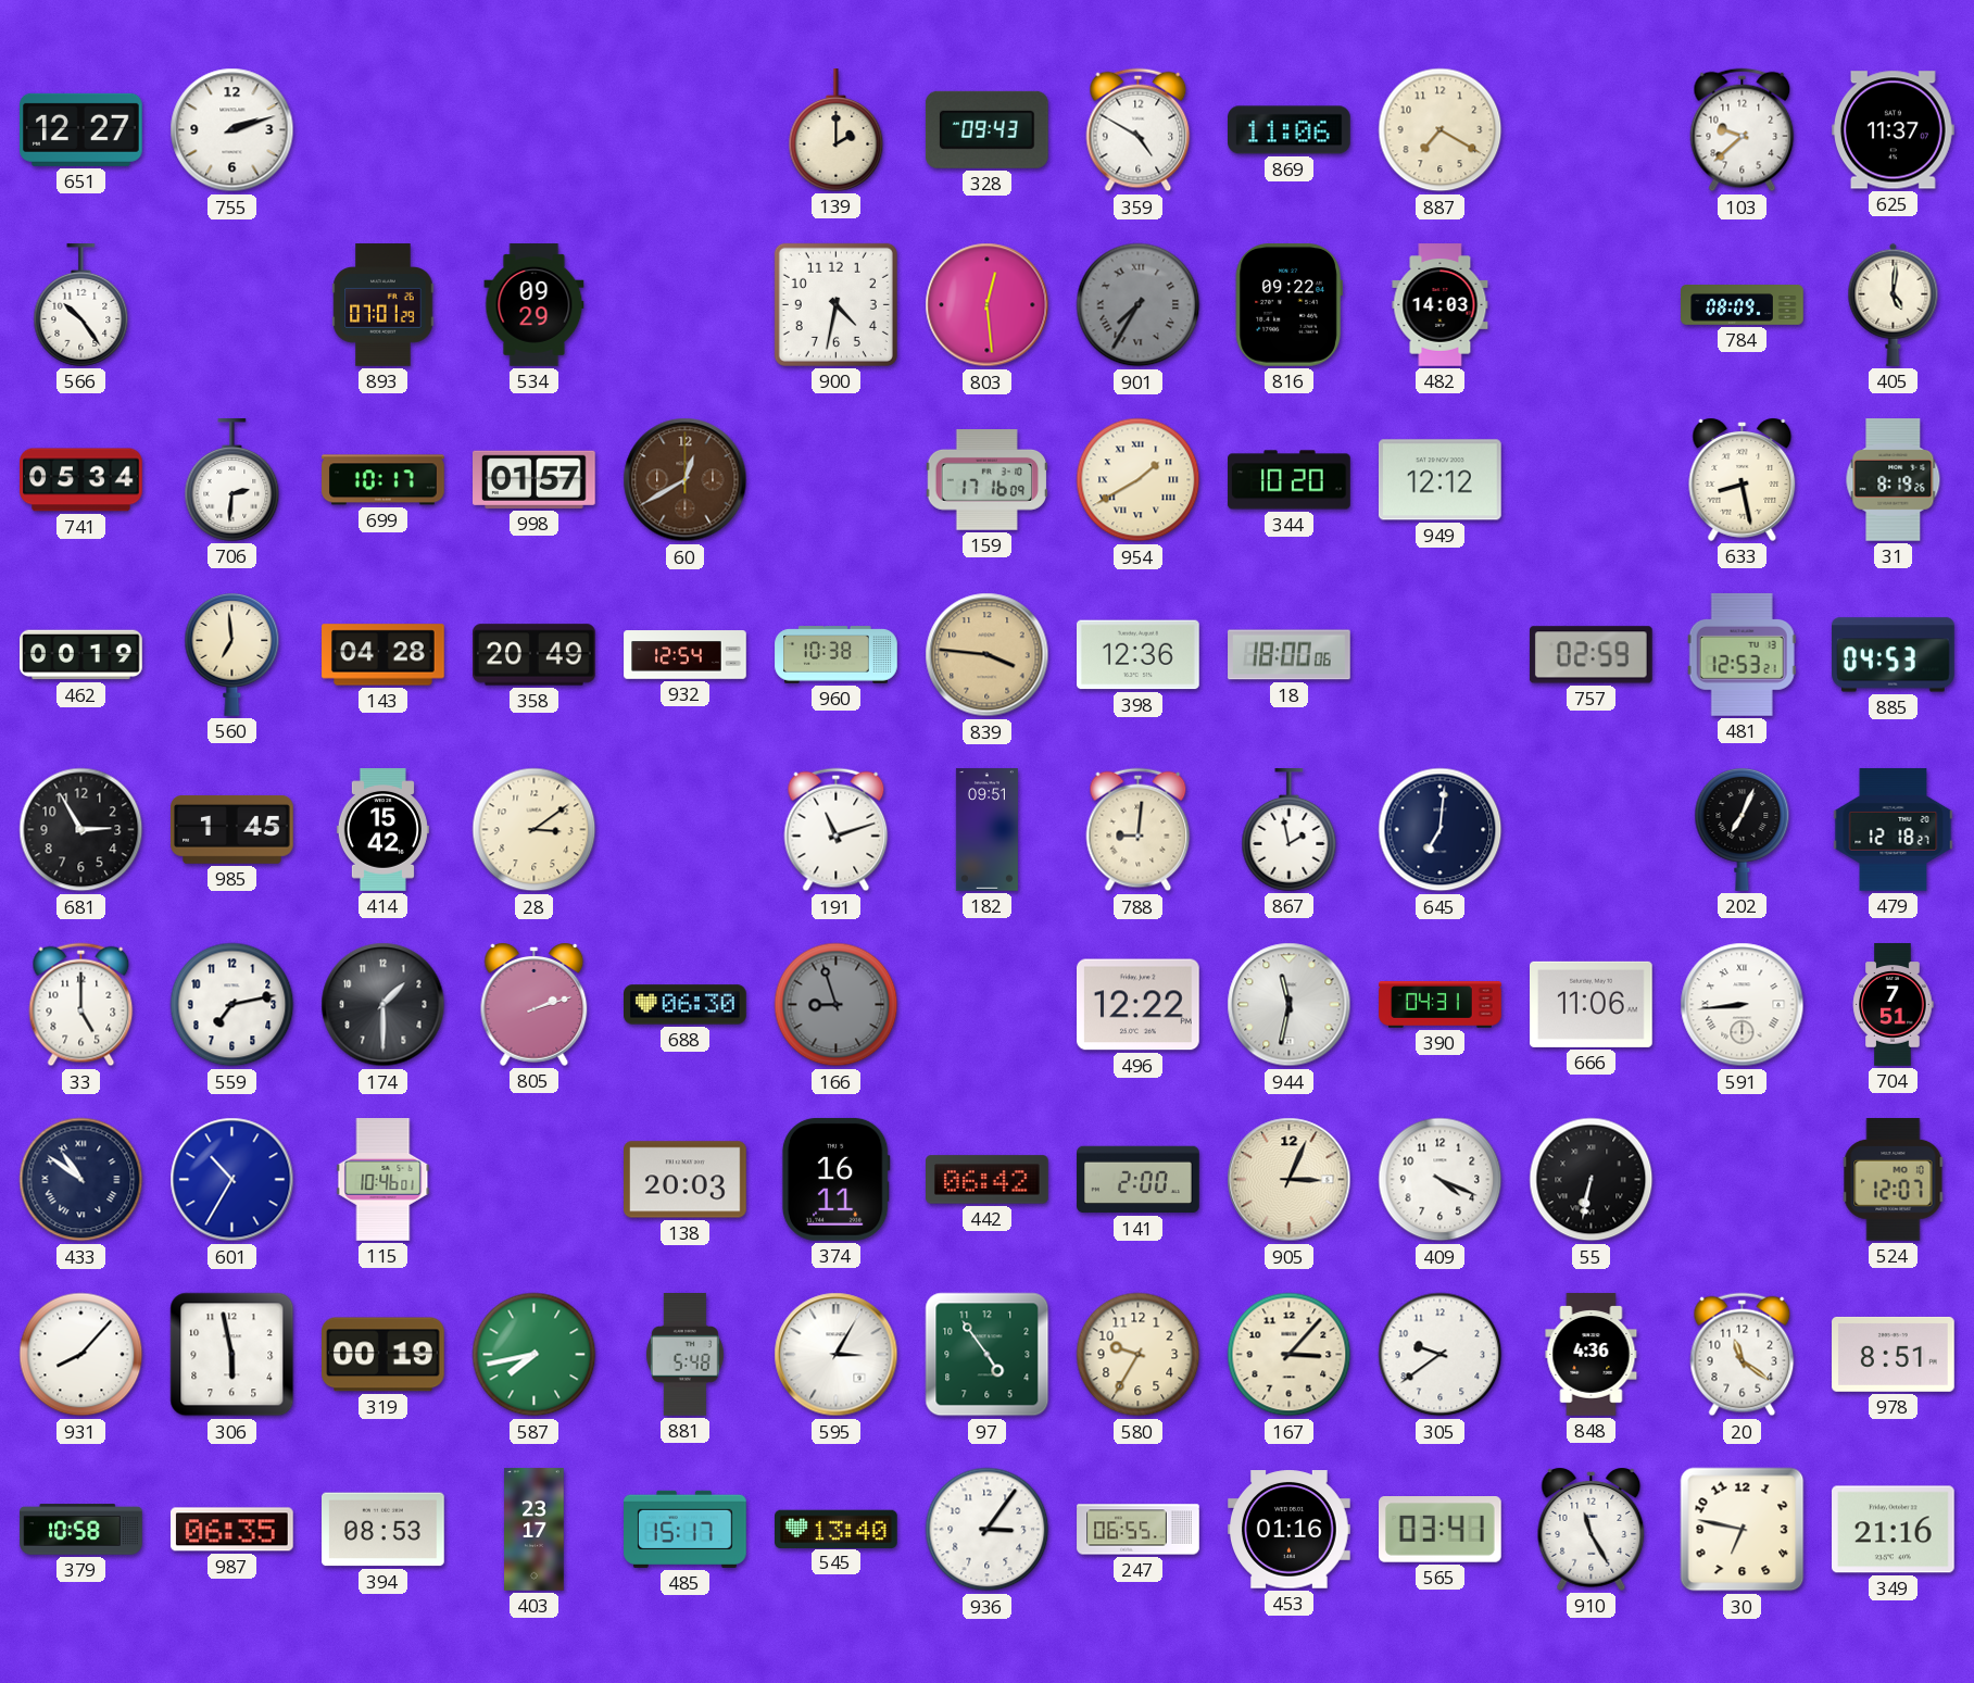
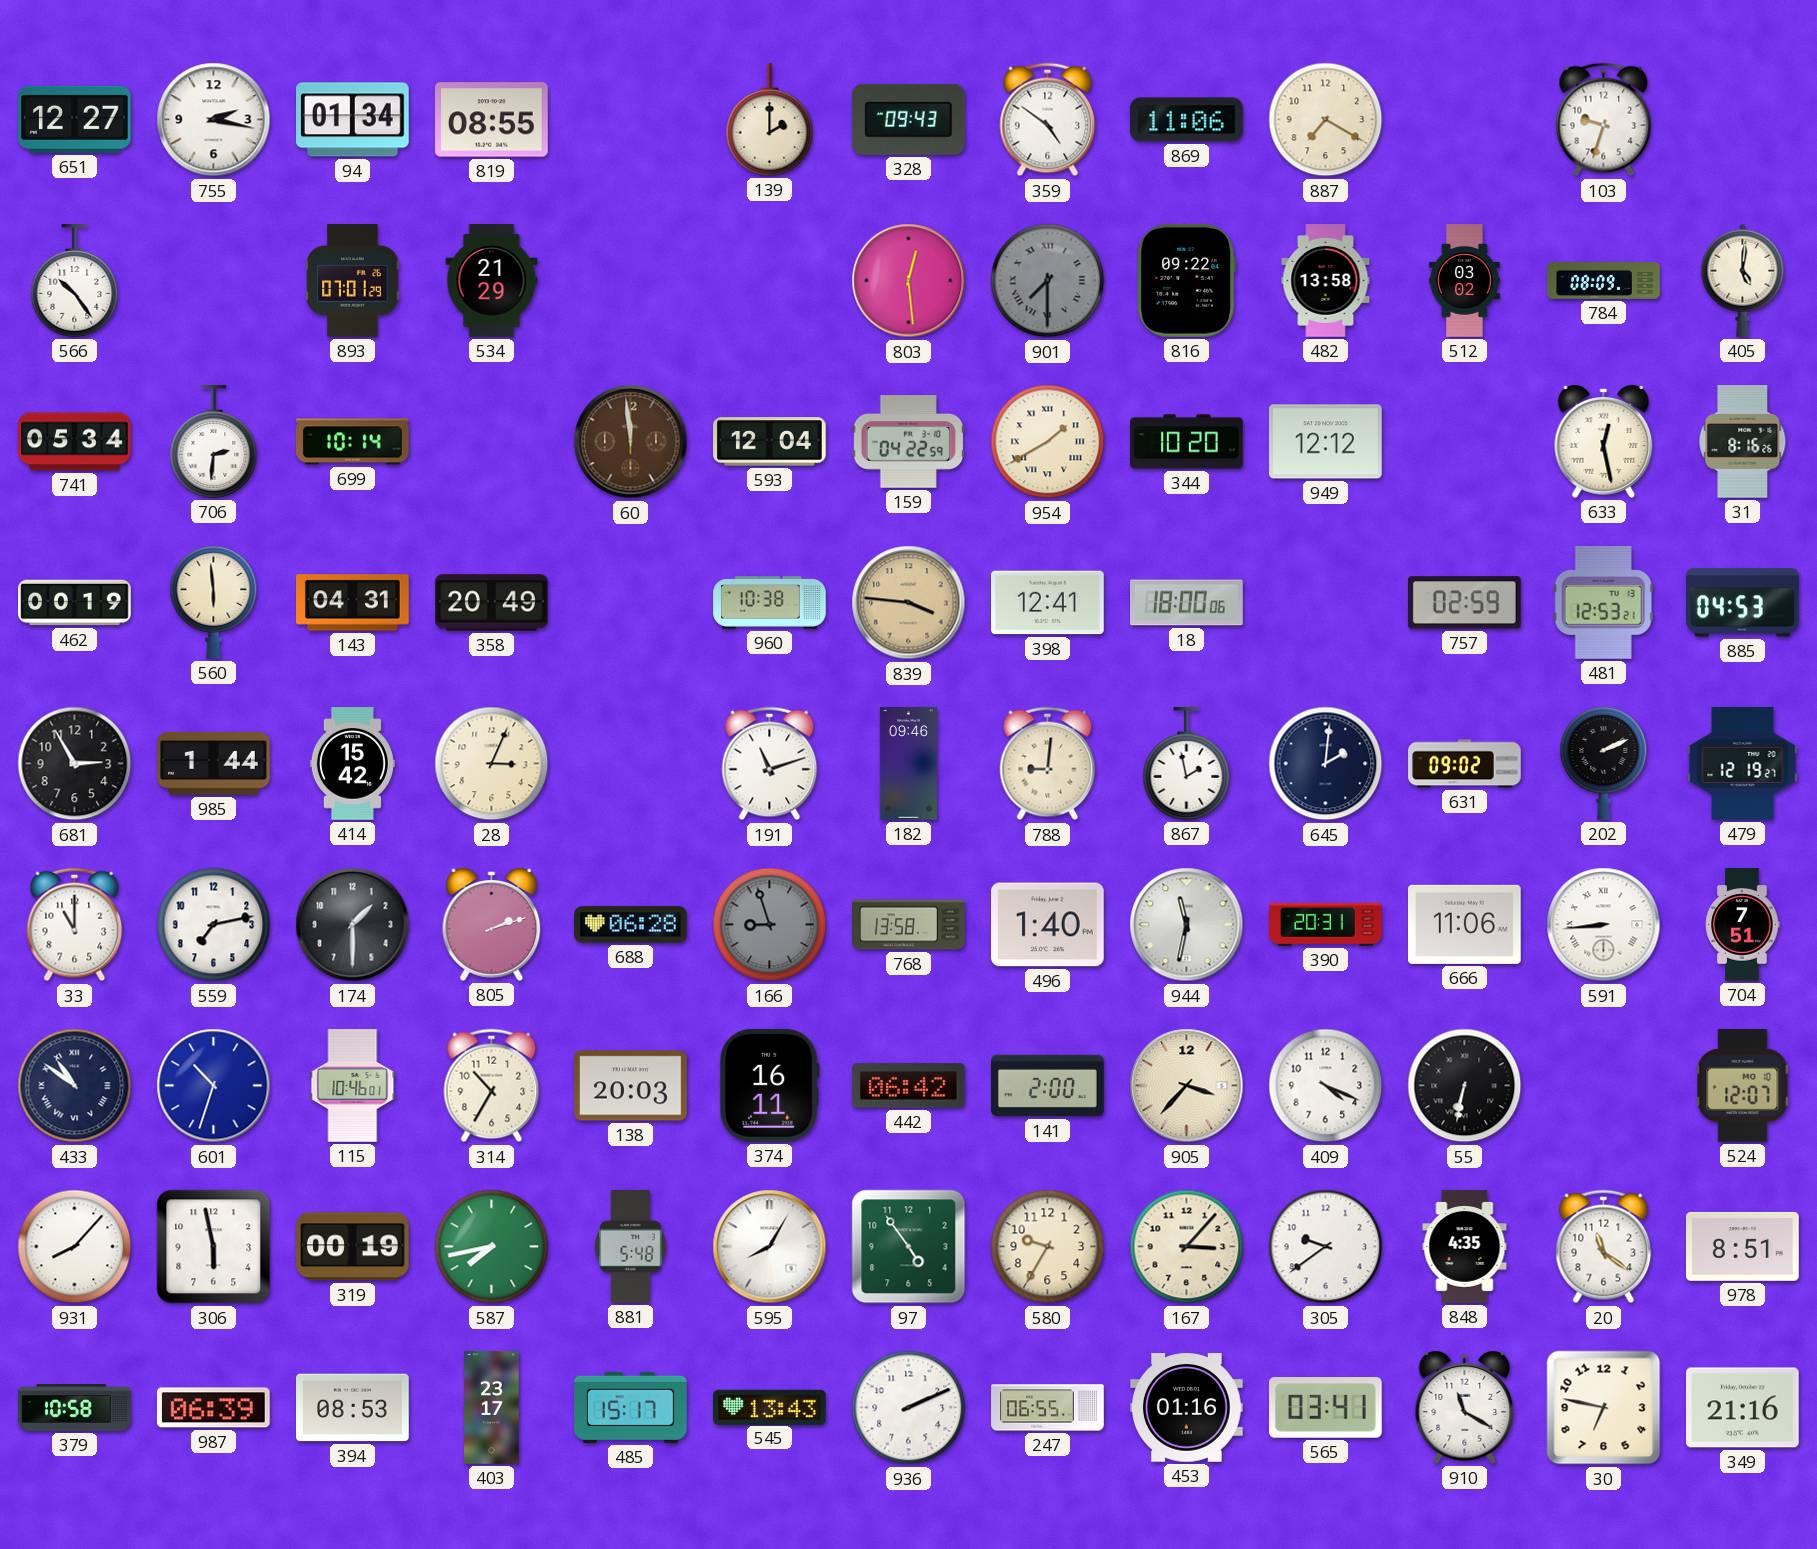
755: 2:12 -> 2:17
94: none -> 01:34
819: none -> 08:55
359: 4:50 -> 4:51
103: 9:38 -> 9:33
625: 11:37 -> none
534: 09:29 -> 21:29
900: 4:32 -> none
901: 7:35 -> 7:30
482: 14:03 -> 13:58
512: none -> 03:02
699: 10:17 -> 10:14
998: 01:57 -> none
60: 12:40 -> 11:59
593: none -> 12:04
159: 17:16 -> 04:22
633: 8:28 -> 12:28
31: 8:19 -> 8:16
560: 6:59 -> 5:59
143: 04:28 -> 04:31
932: 12:54 -> none
398: 12:36 -> 12:41
985: 1:45 -> 1:44
28: 3:09 -> 3:04
182: 09:51 -> 09:46
645: 7:01 -> 2:01
631: none -> 09:02
202: 7:04 -> 2:11
479: 12:18 -> 12:19
33: 5:00 -> 11:00
688: 06:30 -> 06:28
768: none -> 13:58
496: 12:22 -> 1:40
390: 04:31 -> 20:31
601: 10:35 -> 10:33
314: none -> 10:35
905: 3:04 -> 3:37
595: 3:05 -> 8:05
848: 4:36 -> 4:35
987: 06:35 -> 06:39
545: 13:40 -> 13:43
936: 3:06 -> 2:11
910: 11:25 -> 11:20
